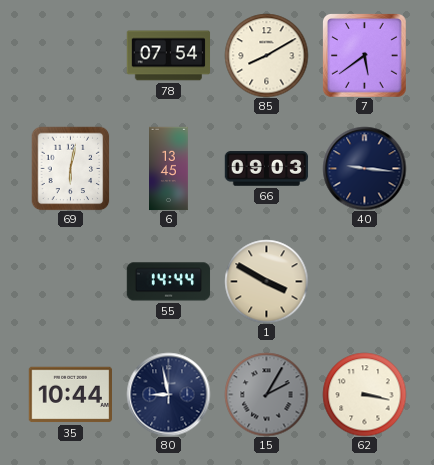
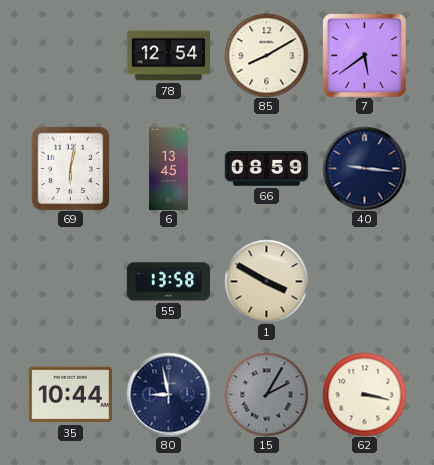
78: 07:54 -> 12:54
66: 09:03 -> 08:59
55: 14:44 -> 13:58
